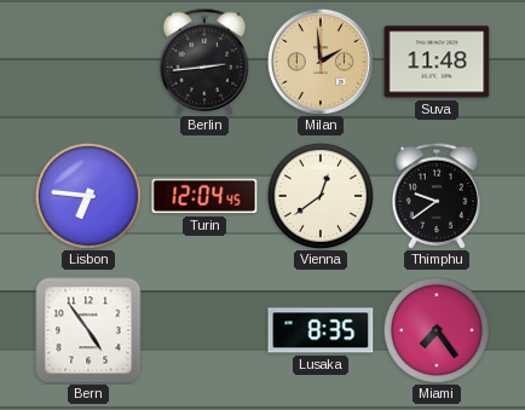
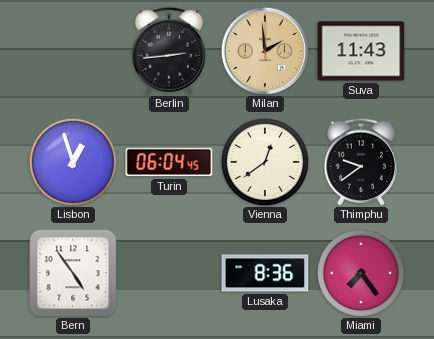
Suva: 11:48 -> 11:43
Lisbon: 6:46 -> 12:57
Turin: 12:04 -> 06:04
Lusaka: 8:35 -> 8:36
